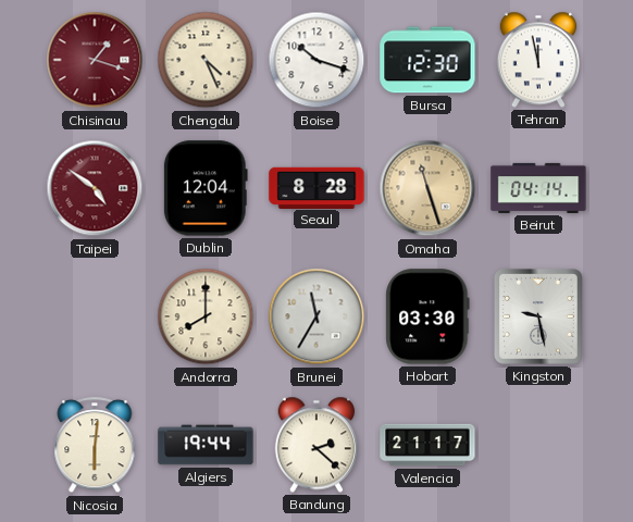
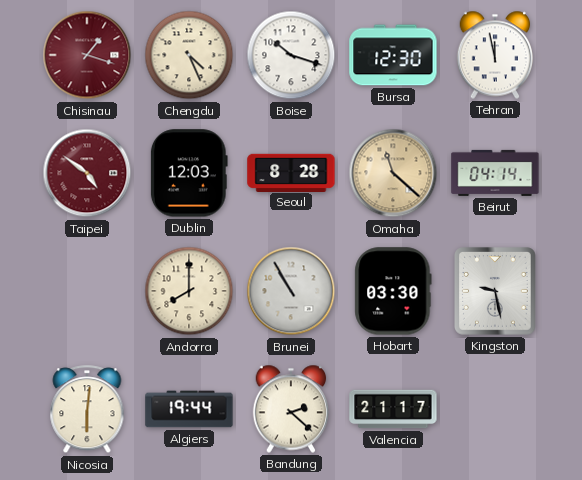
Dublin: 12:04 -> 12:03
Omaha: 11:27 -> 11:22
Brunei: 11:35 -> 10:55
